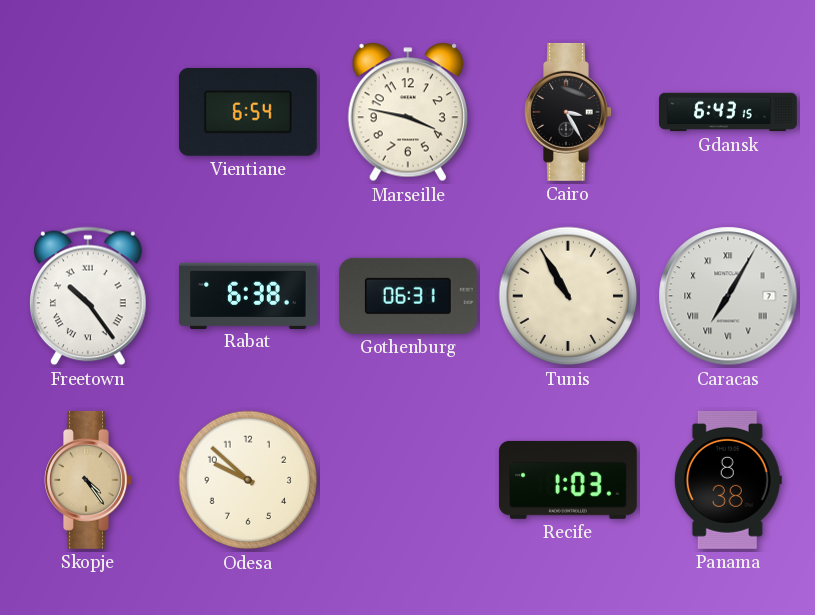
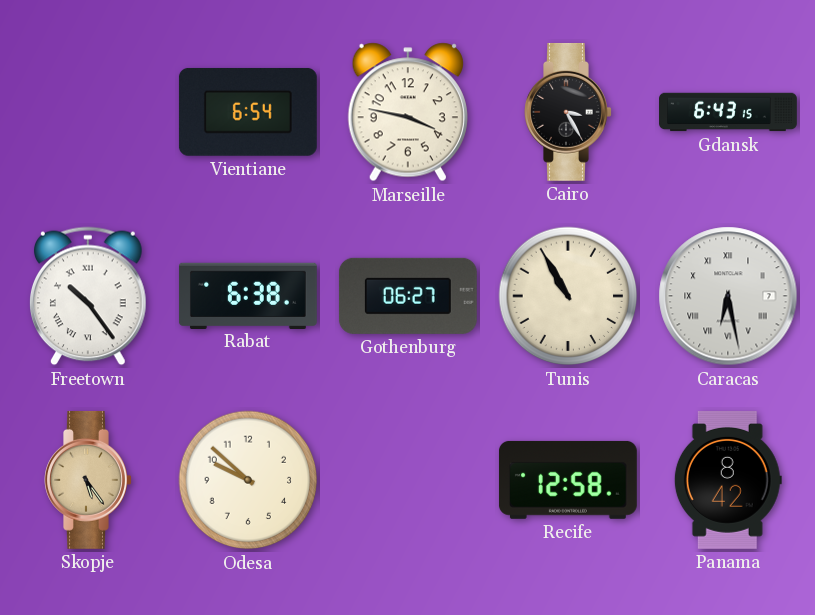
Gothenburg: 06:31 -> 06:27
Caracas: 7:05 -> 6:28
Skopje: 4:24 -> 5:24
Recife: 1:03 -> 12:58
Panama: 8:38 -> 8:42
